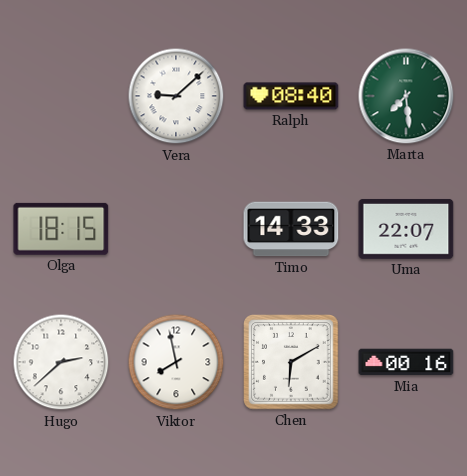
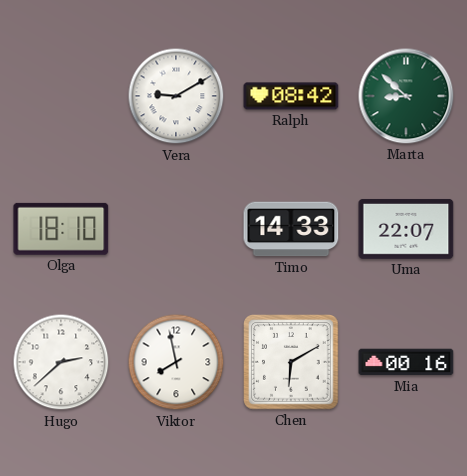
Vera: 9:08 -> 9:10
Ralph: 08:40 -> 08:42
Marta: 7:29 -> 8:52
Olga: 18:15 -> 18:10
